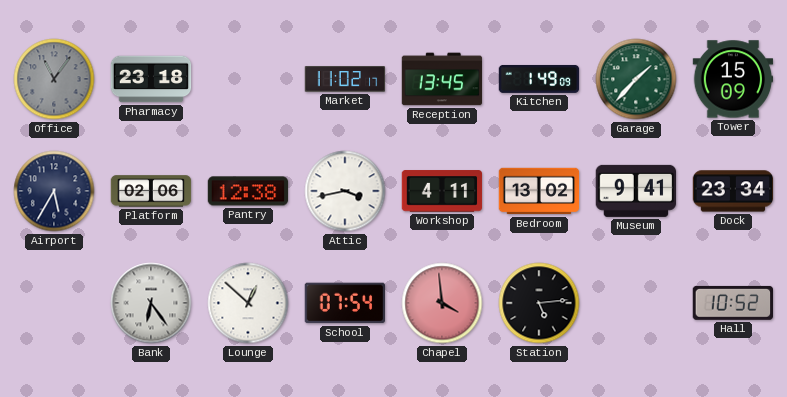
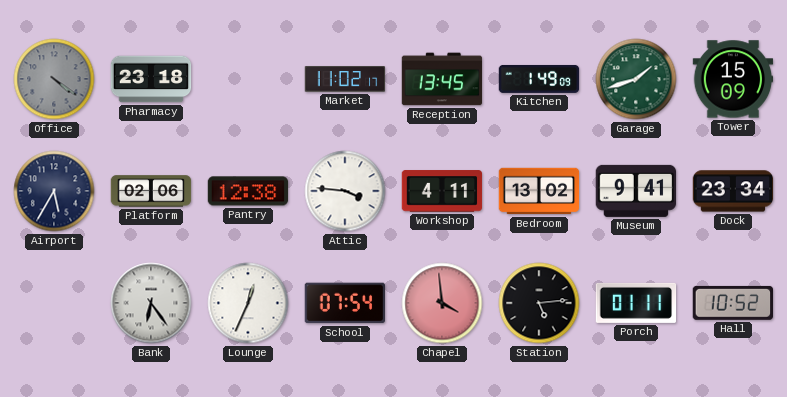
Office: 11:06 -> 4:21
Garage: 1:37 -> 1:42
Attic: 3:43 -> 3:46
Lounge: 12:52 -> 12:34
Porch: none -> 01:11
